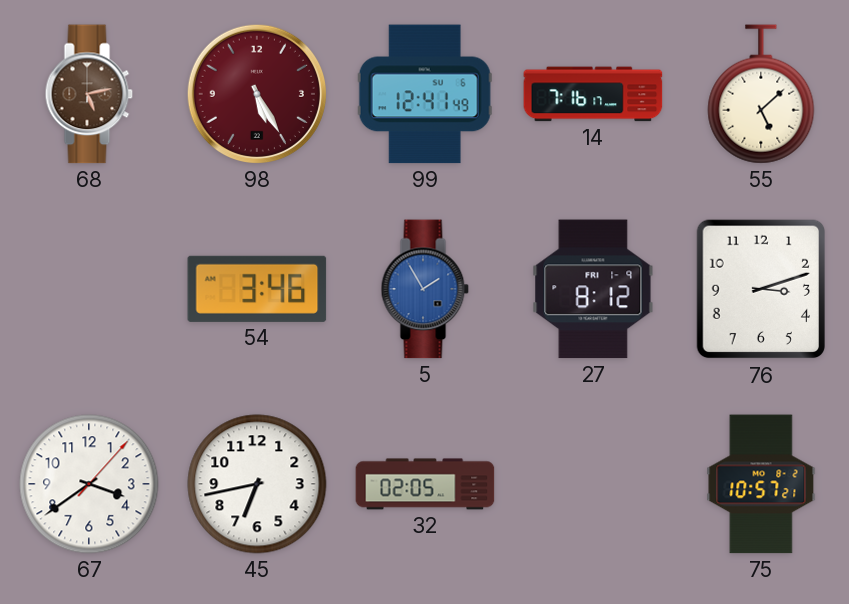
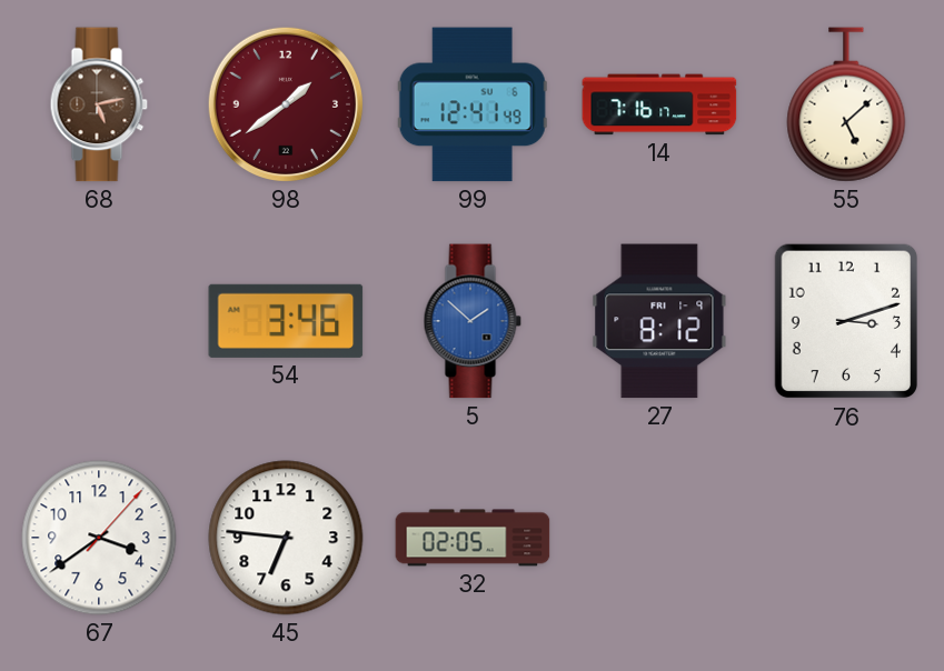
98: 5:25 -> 1:39
5: 1:55 -> 1:52
45: 6:43 -> 6:46
75: 10:57 -> none
